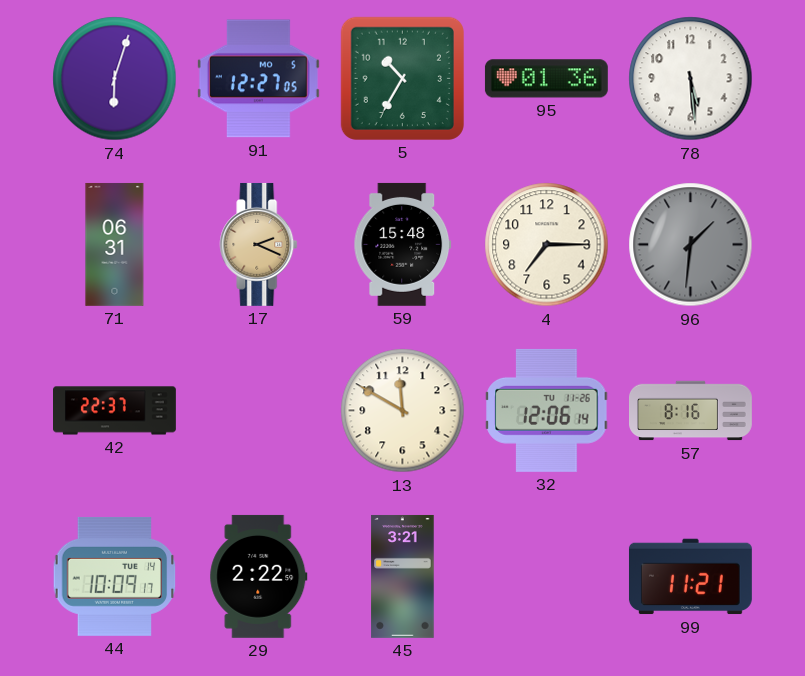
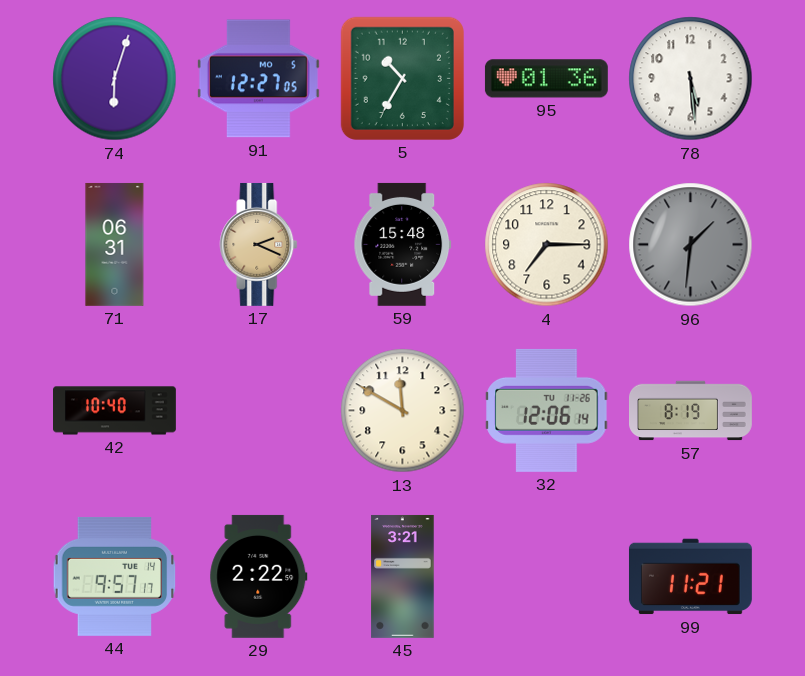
42: 22:37 -> 10:40
57: 8:16 -> 8:19
44: 10:09 -> 9:57
